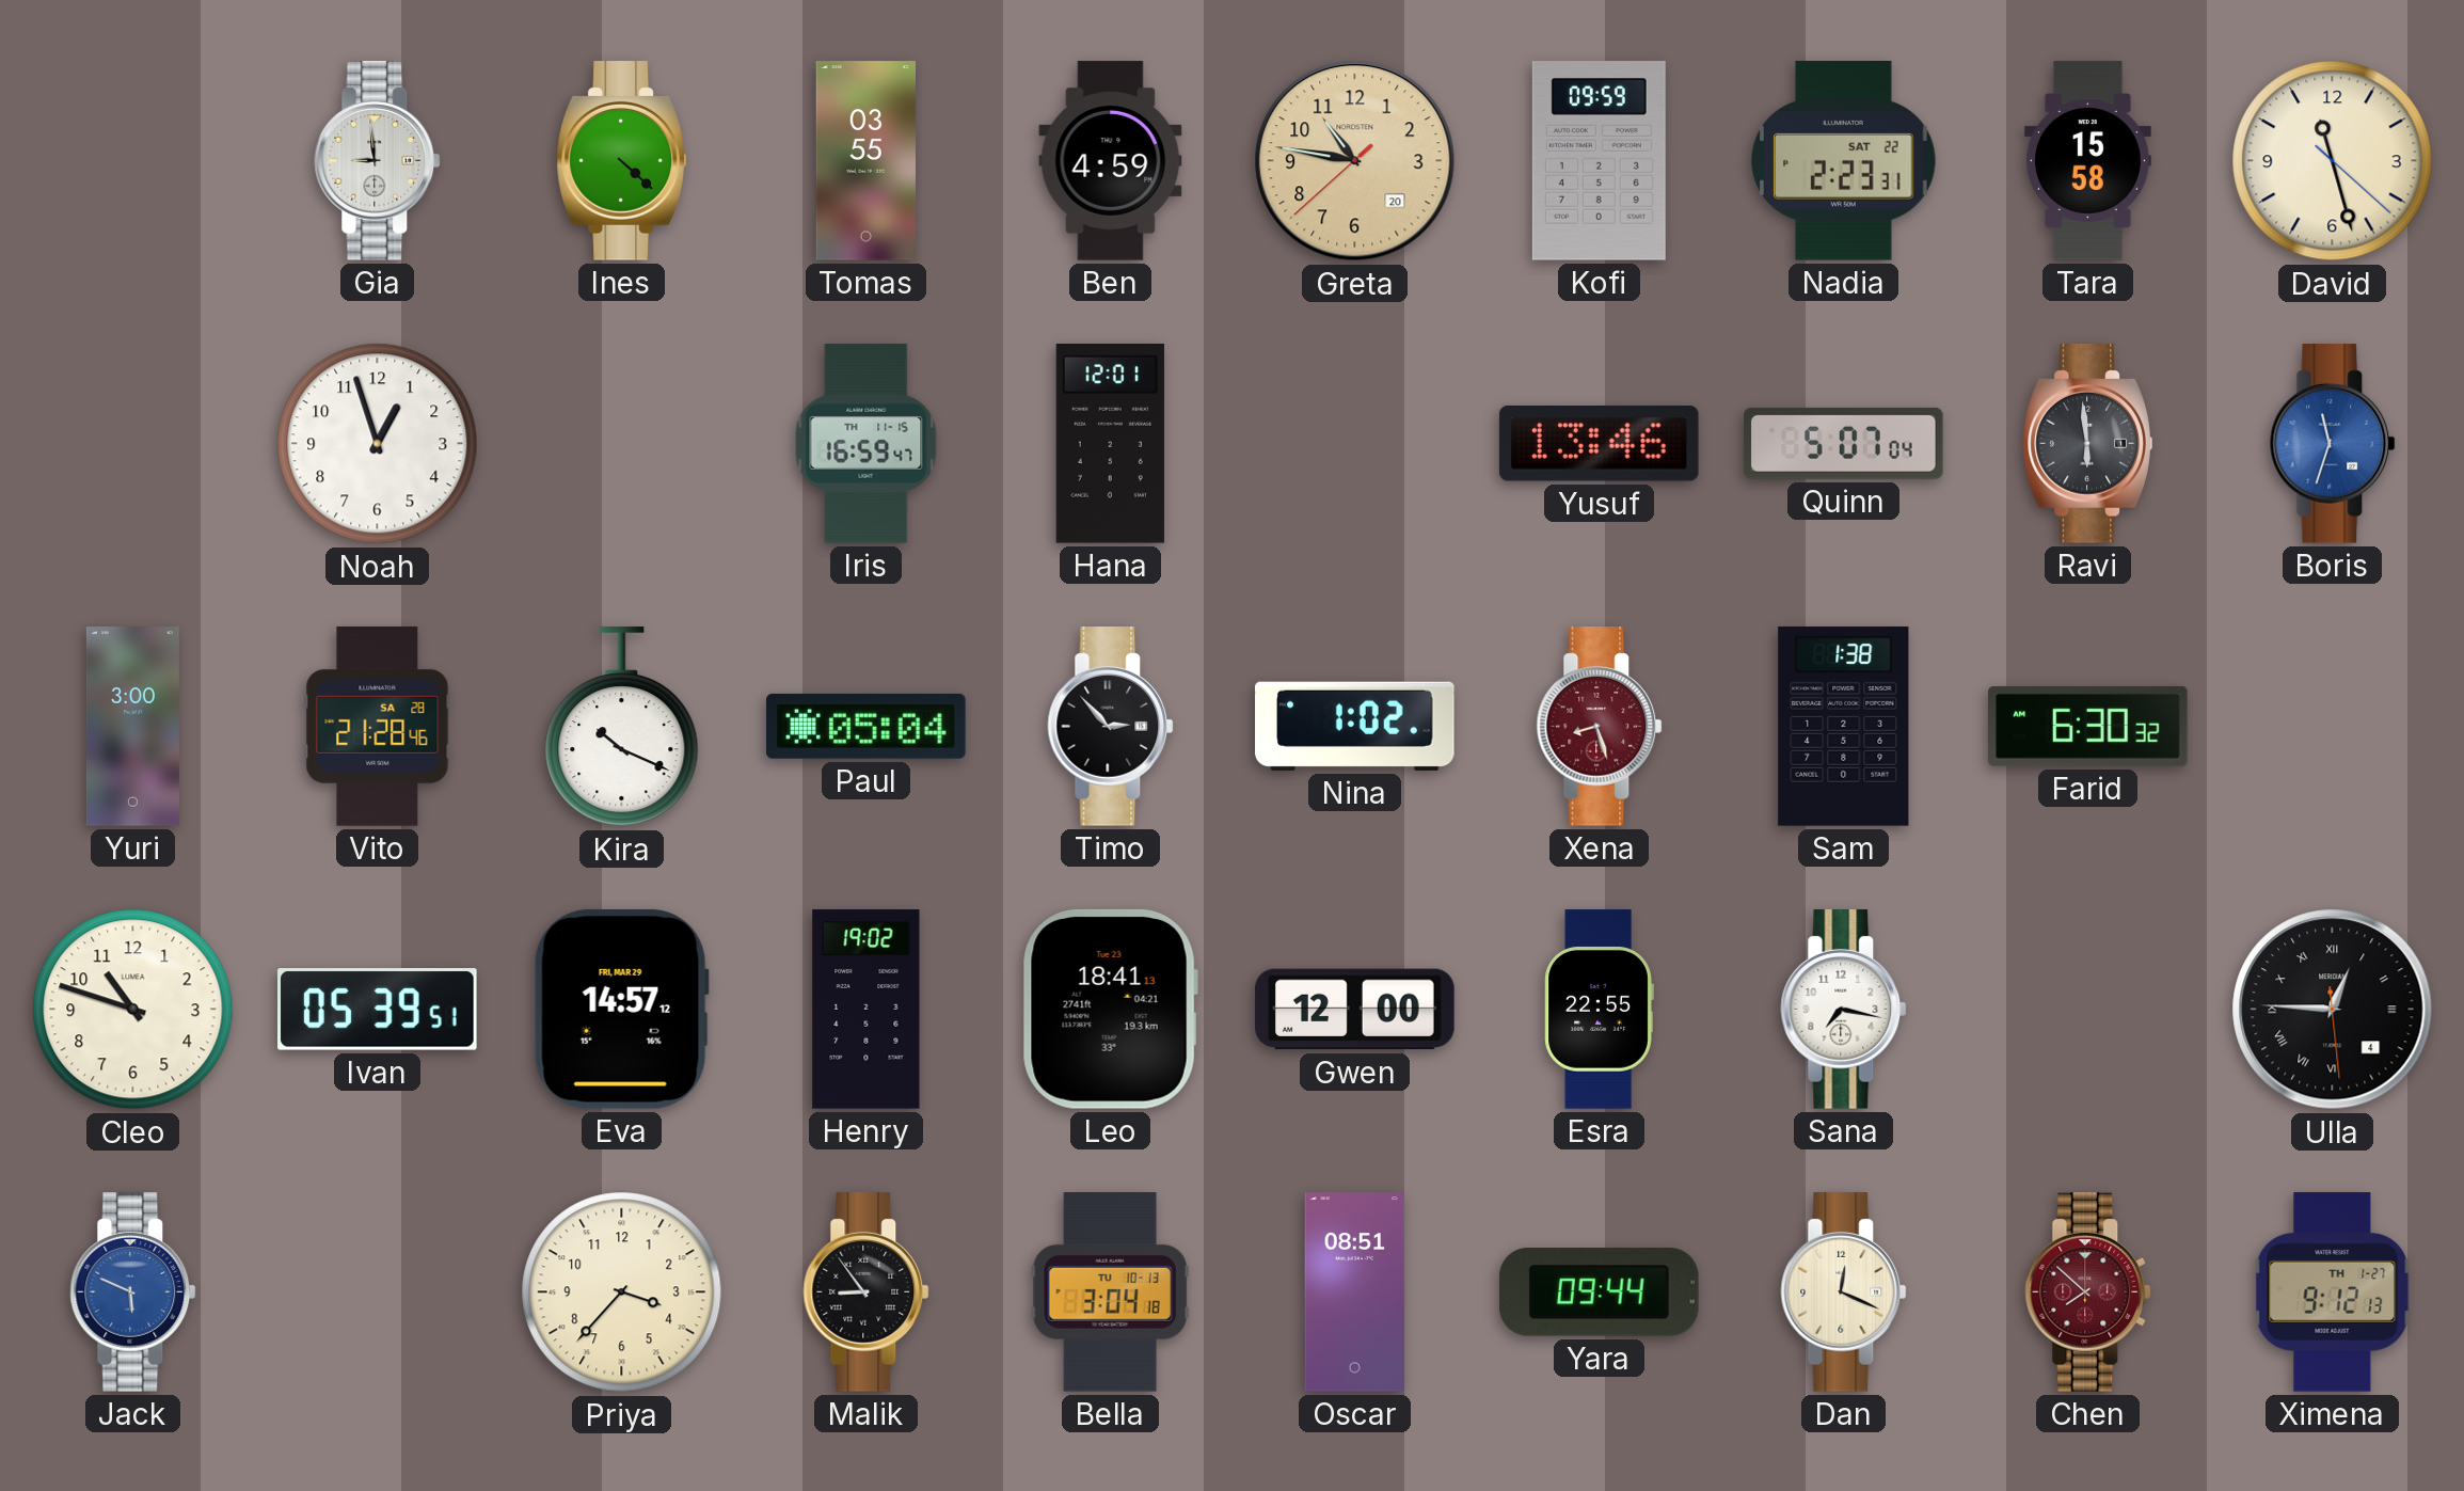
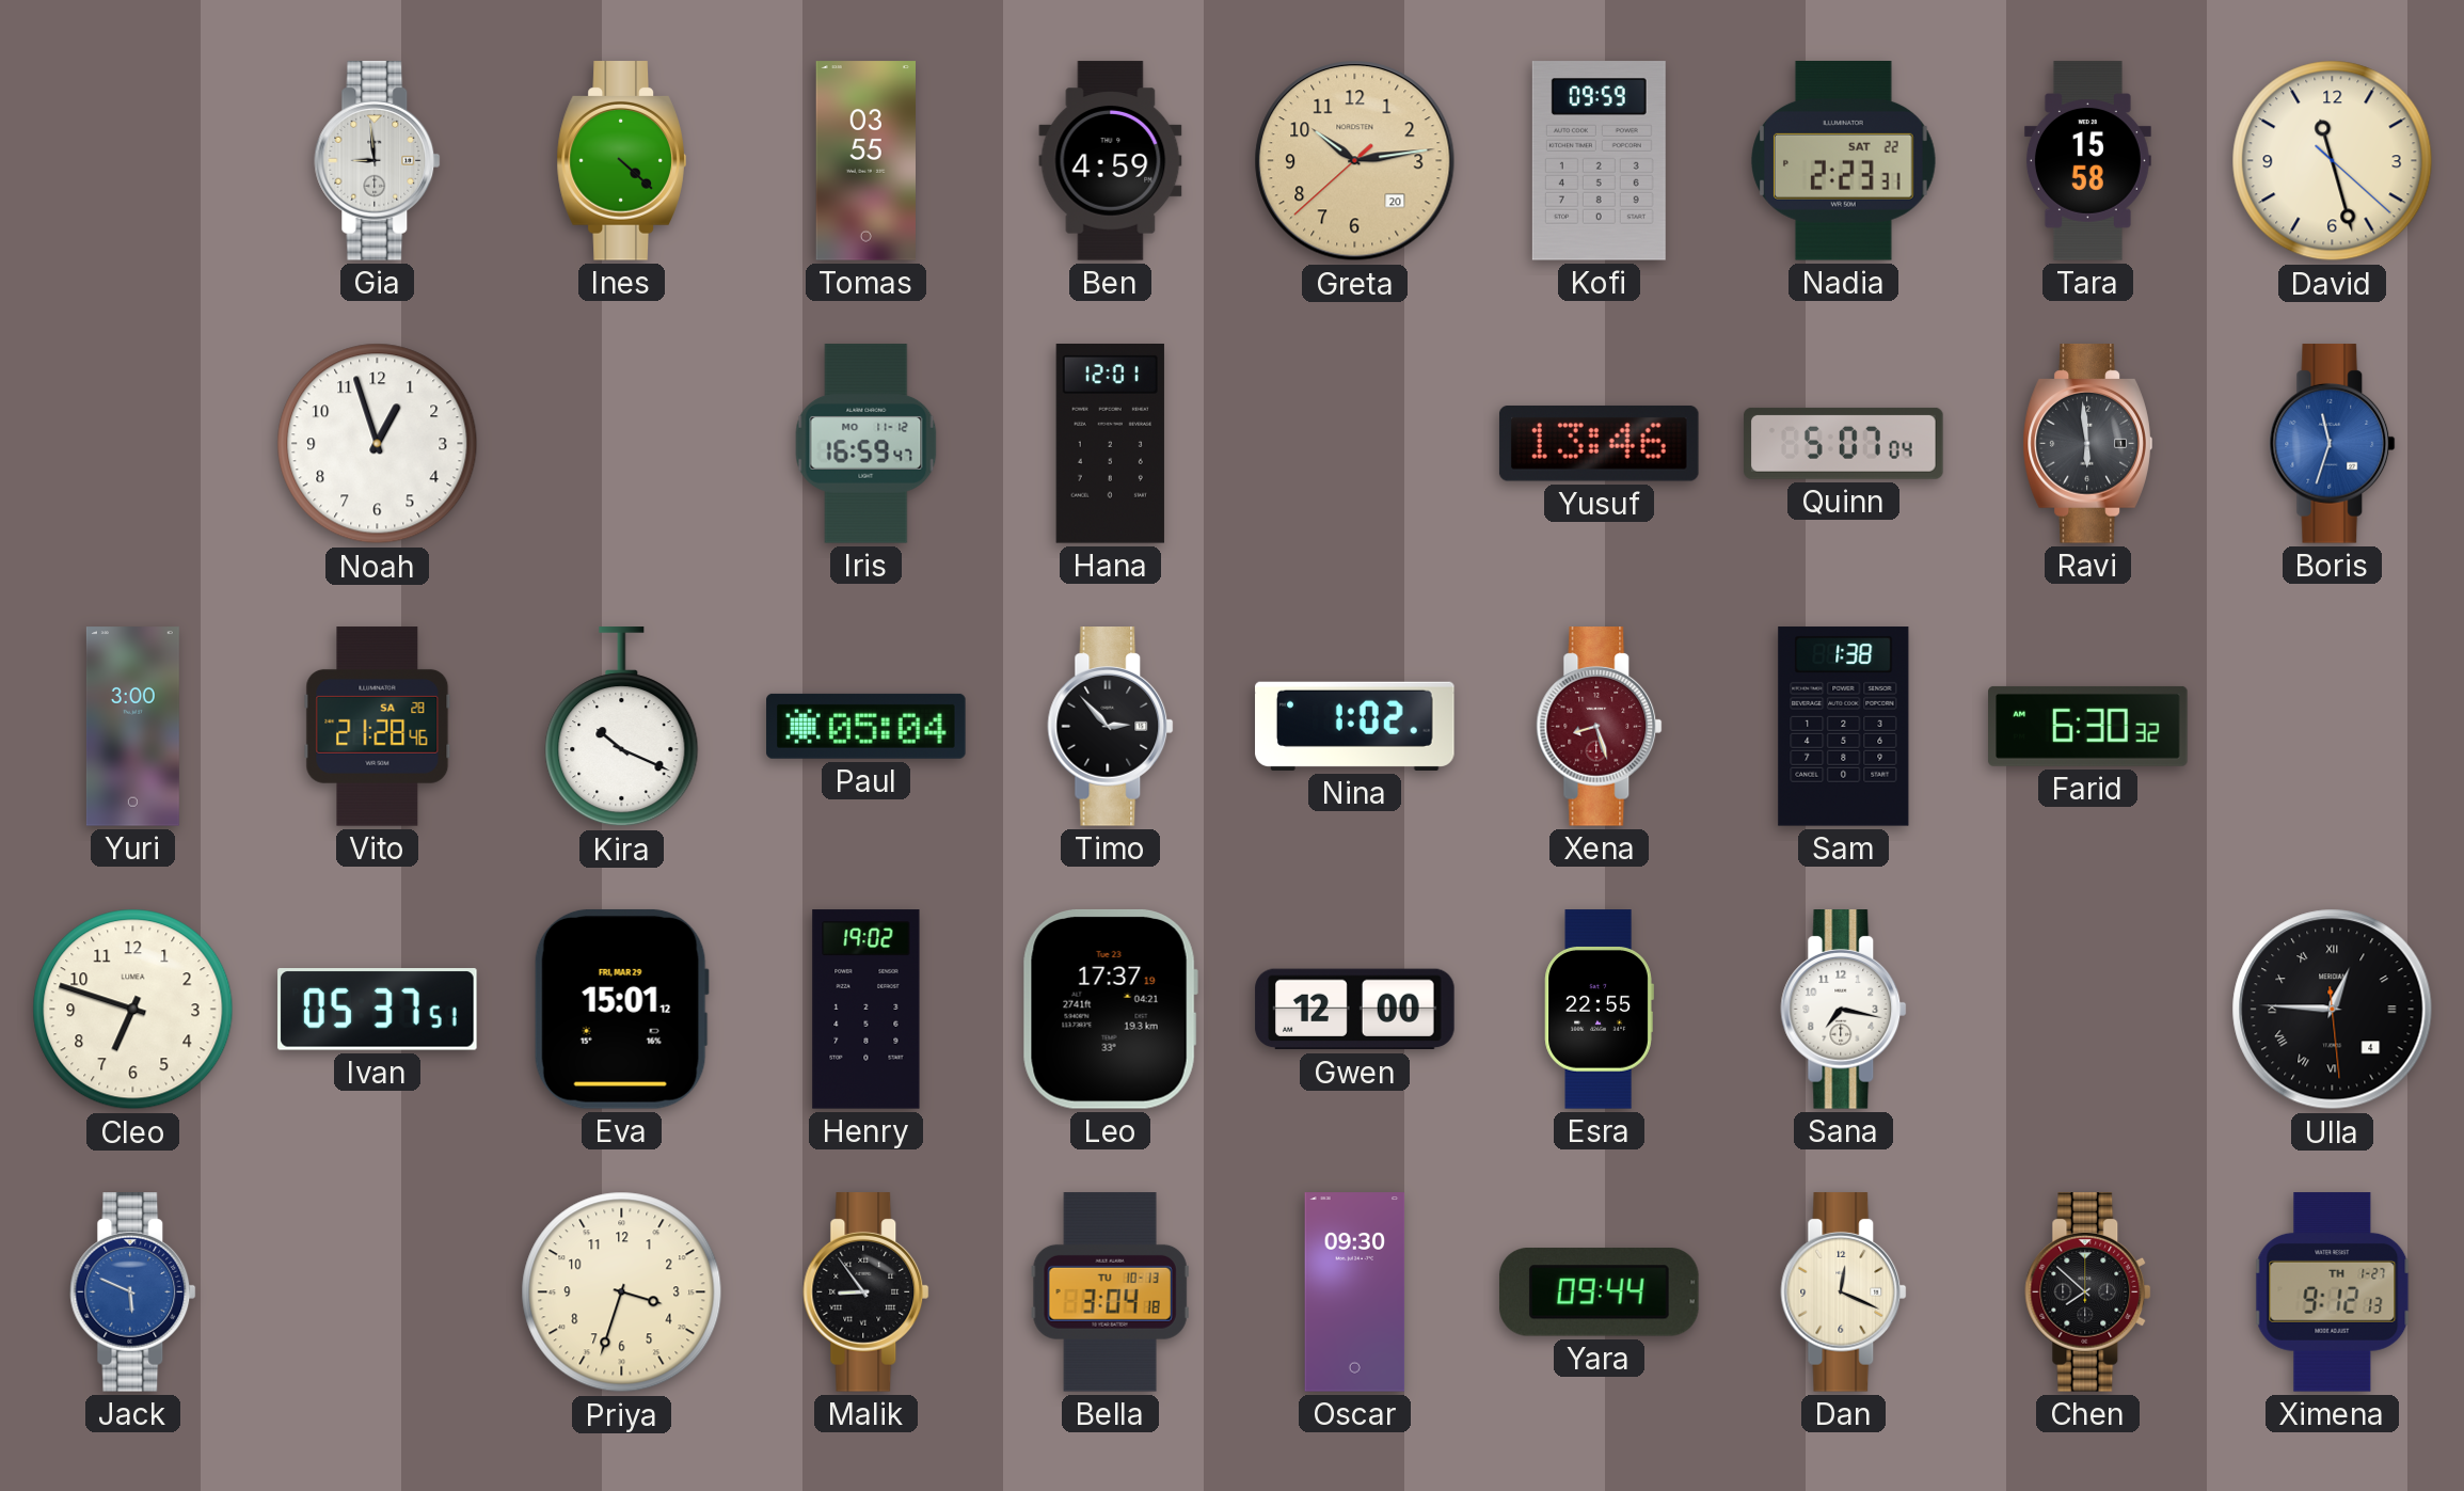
Greta: 10:46 -> 10:13
Iris date: TH 11-15 -> MO 11-12
Cleo: 10:48 -> 6:48
Ivan: 05:39 -> 05:37
Eva: 14:57 -> 15:01
Leo: 18:41 -> 17:37
Priya: 3:37 -> 3:33
Oscar: 08:51 -> 09:30
Chen dial: burgundy -> black
